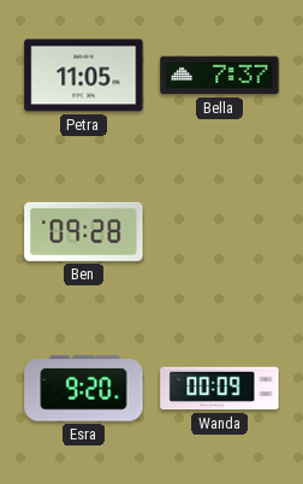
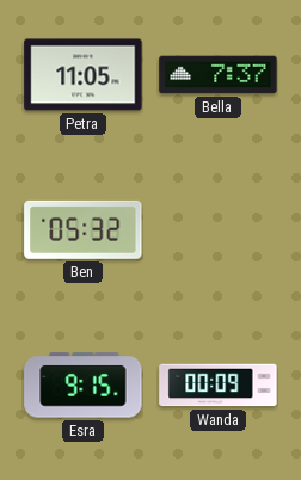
Ben: 09:28 -> 05:32
Esra: 9:20 -> 9:15
